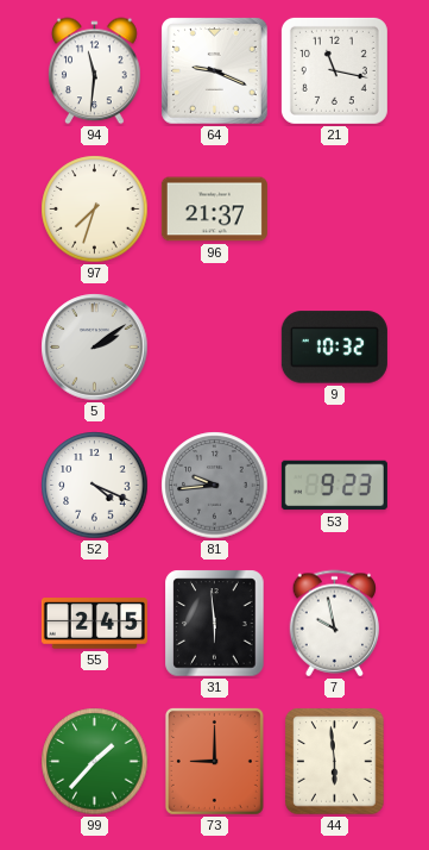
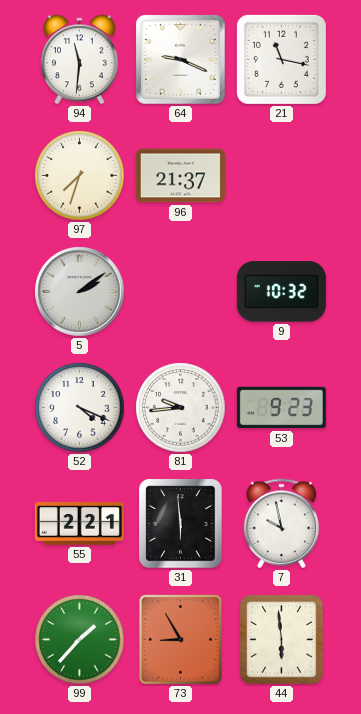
81 dial: grey -> white
55: 2:45 -> 2:21
73: 9:00 -> 8:55
